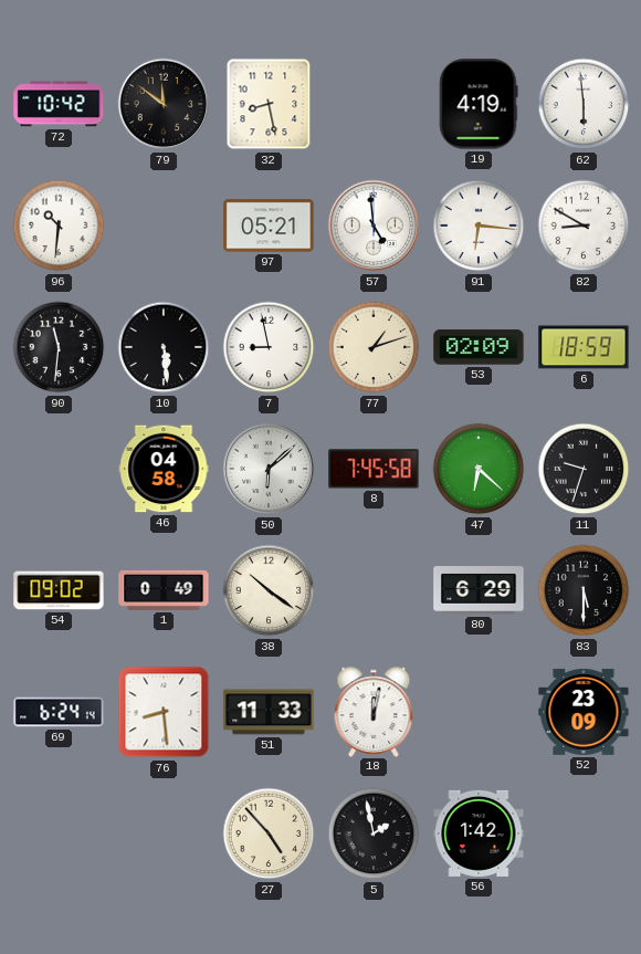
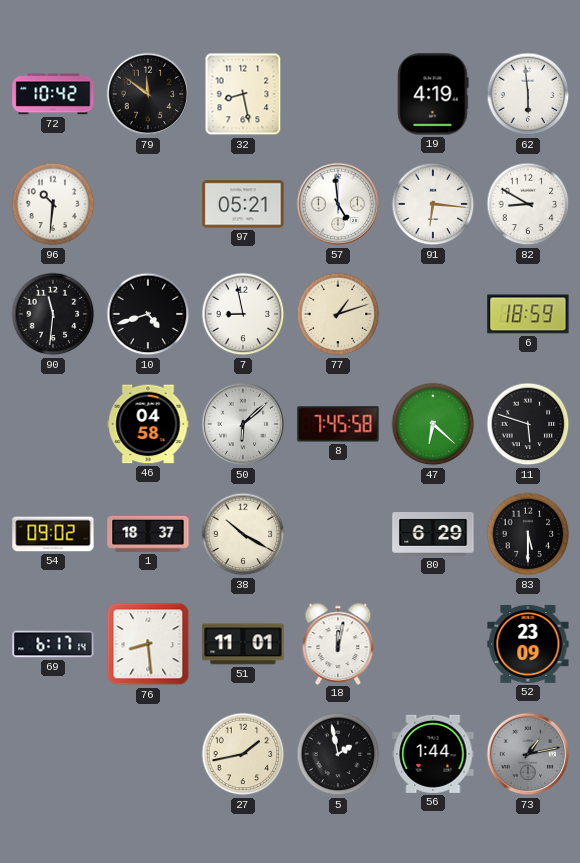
10: 5:29 -> 4:42
53: 02:09 -> none
11: 9:33 -> 5:48
1: 0:49 -> 18:37
38: 10:21 -> 10:20
69: 6:24 -> 6:17
51: 11:33 -> 11:01
27: 4:53 -> 1:43
56: 1:42 -> 1:44
73: none -> 1:13
